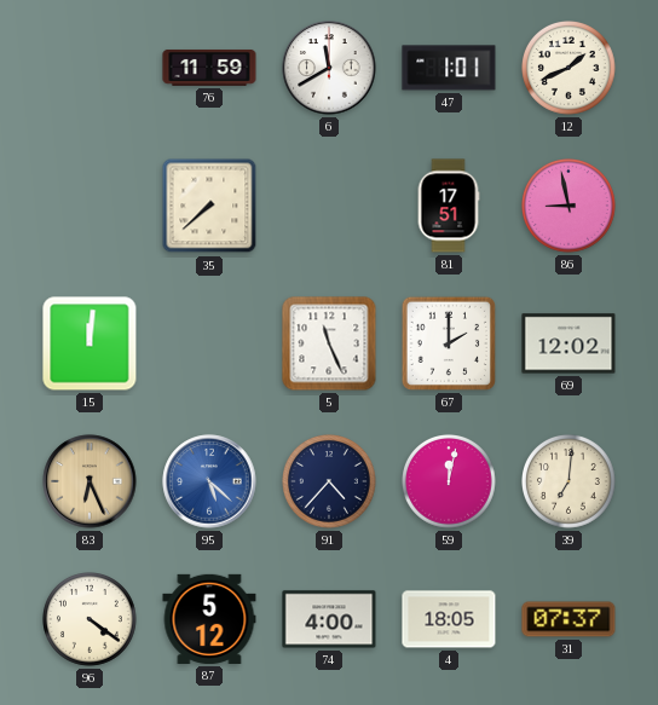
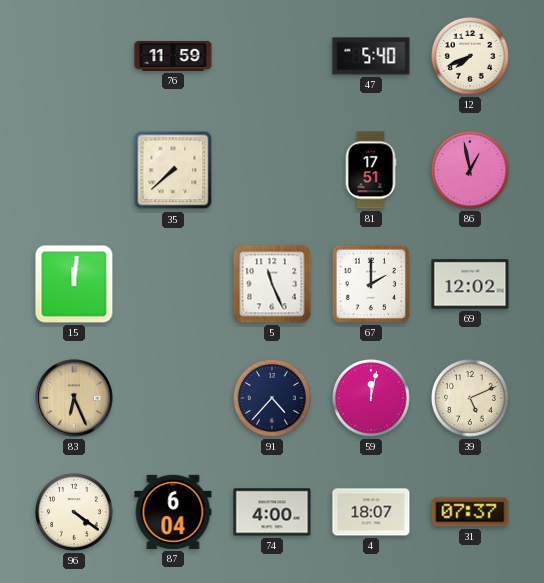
6: 11:40 -> none
47: 1:01 -> 5:40
12: 1:41 -> 7:41
86: 8:58 -> 12:58
95: 5:22 -> none
39: 7:01 -> 5:11
87: 5:12 -> 6:04
4: 18:05 -> 18:07
